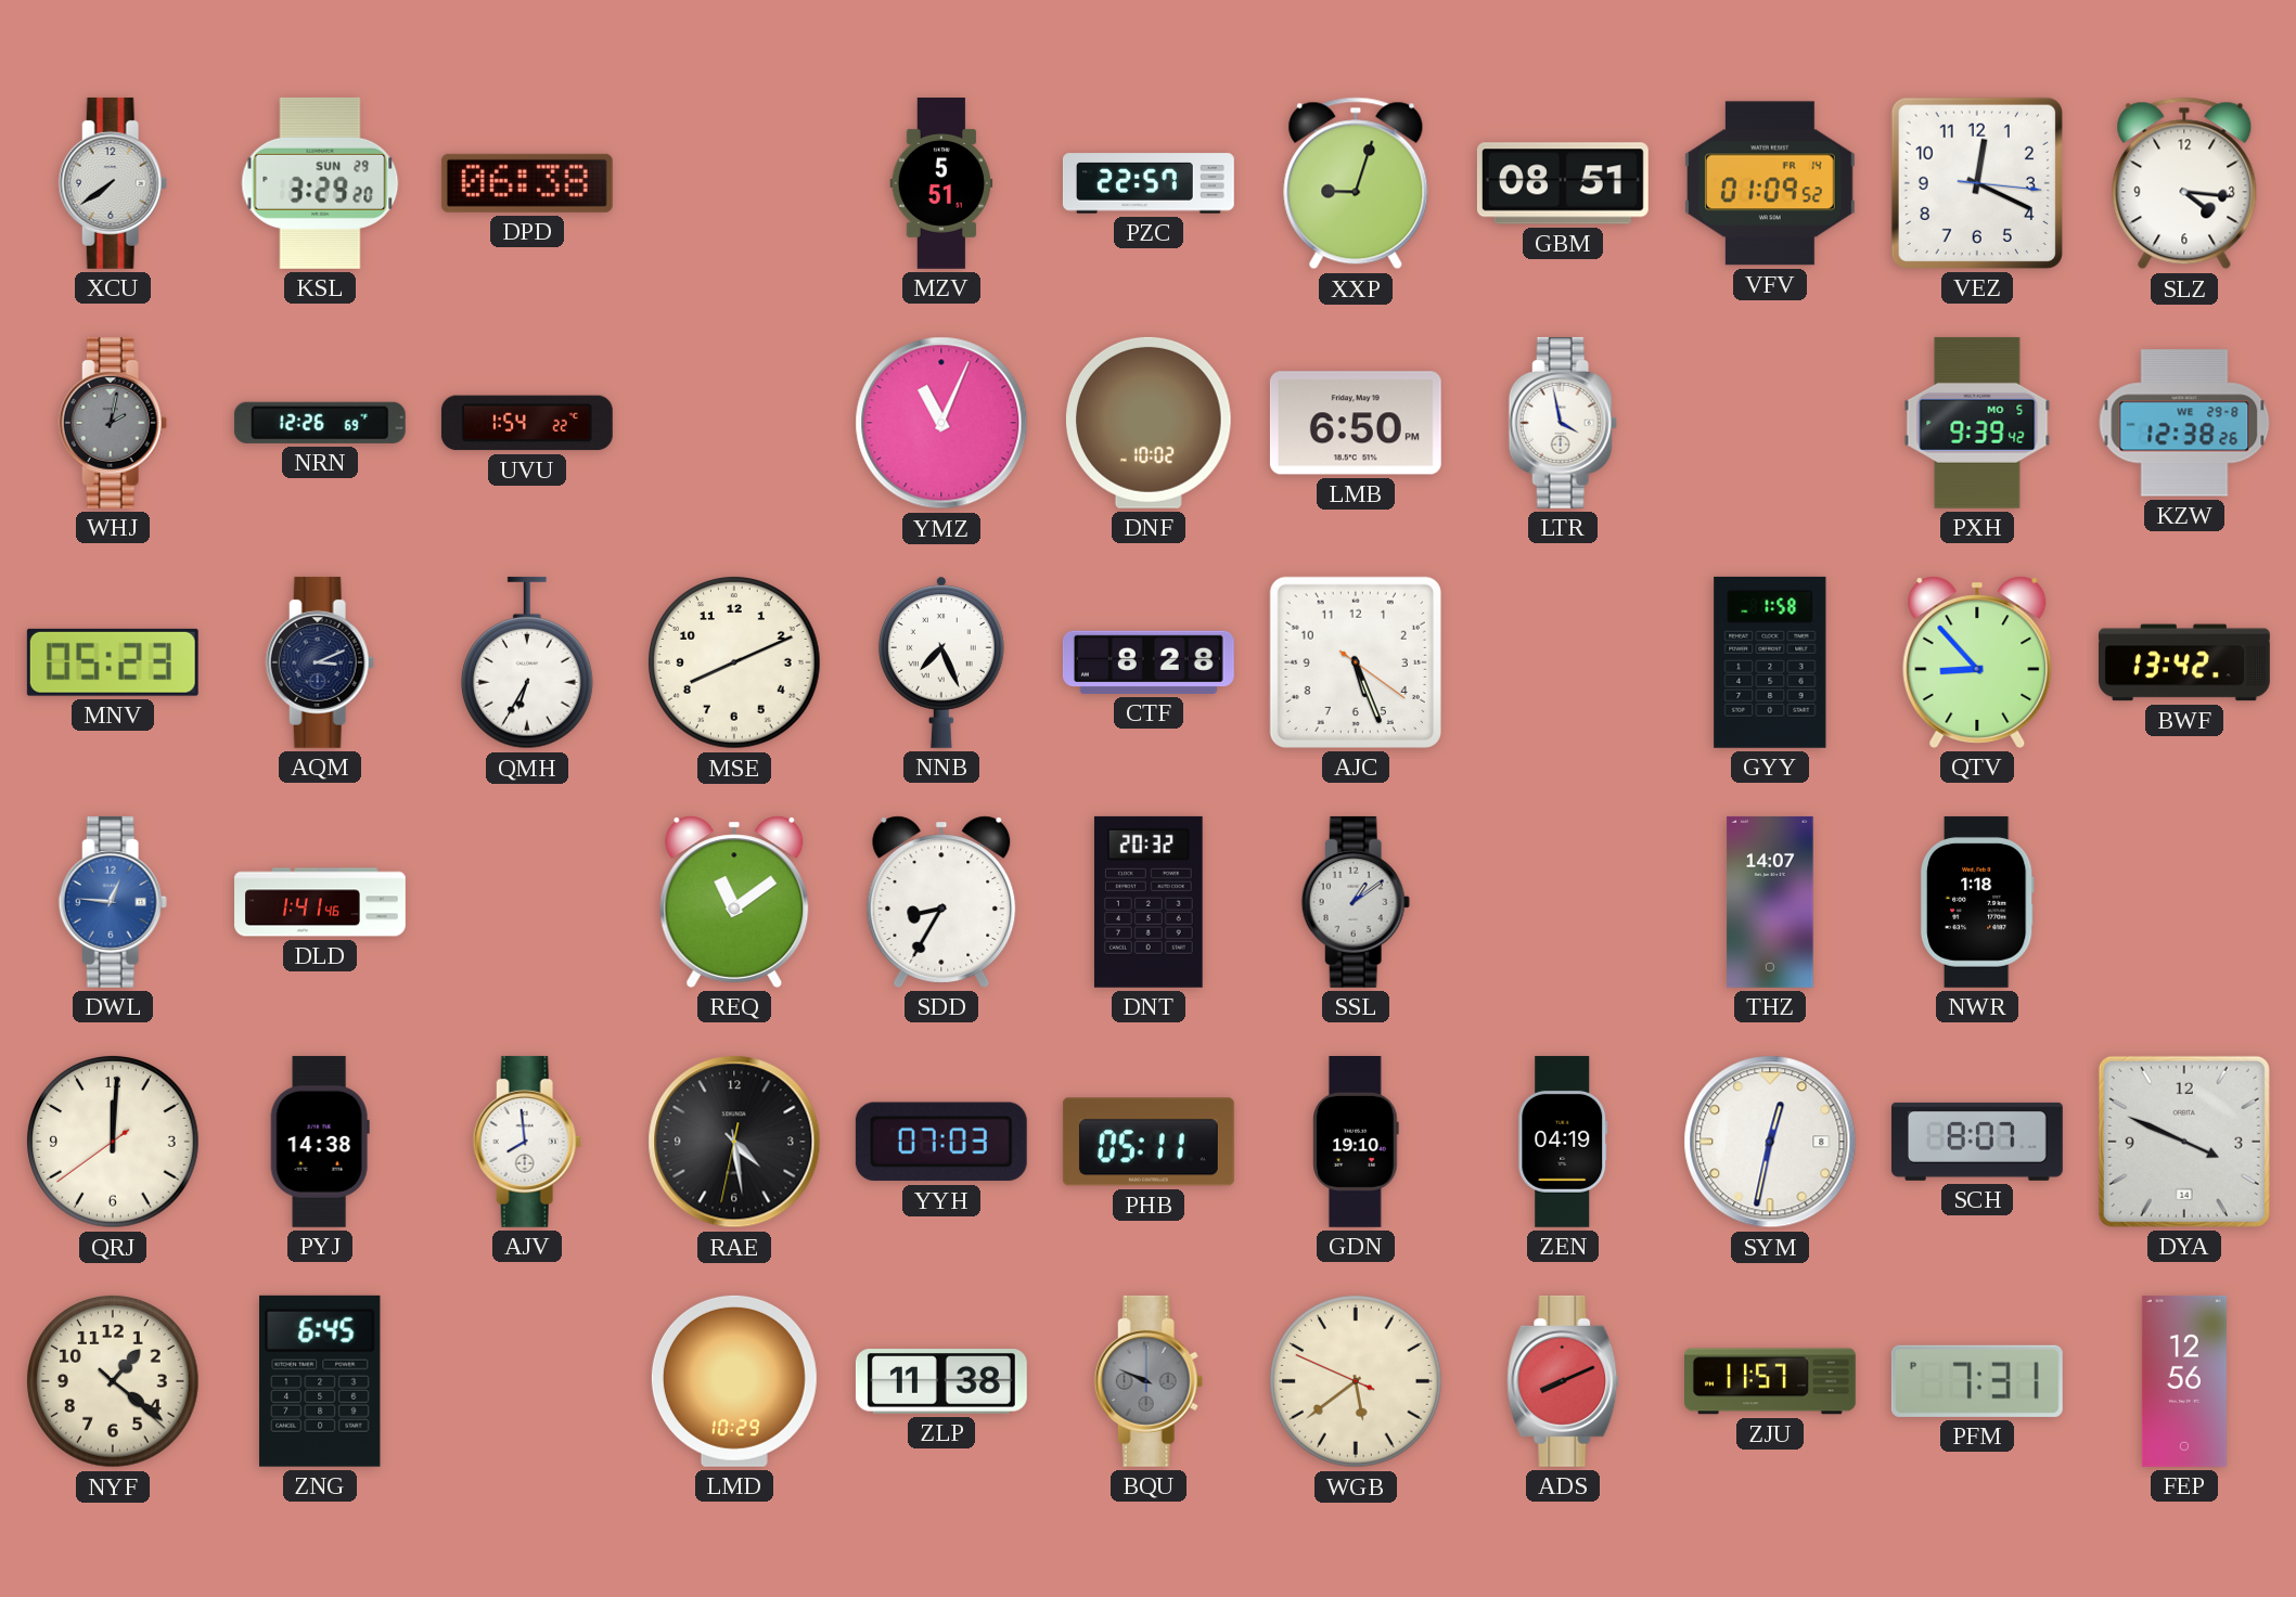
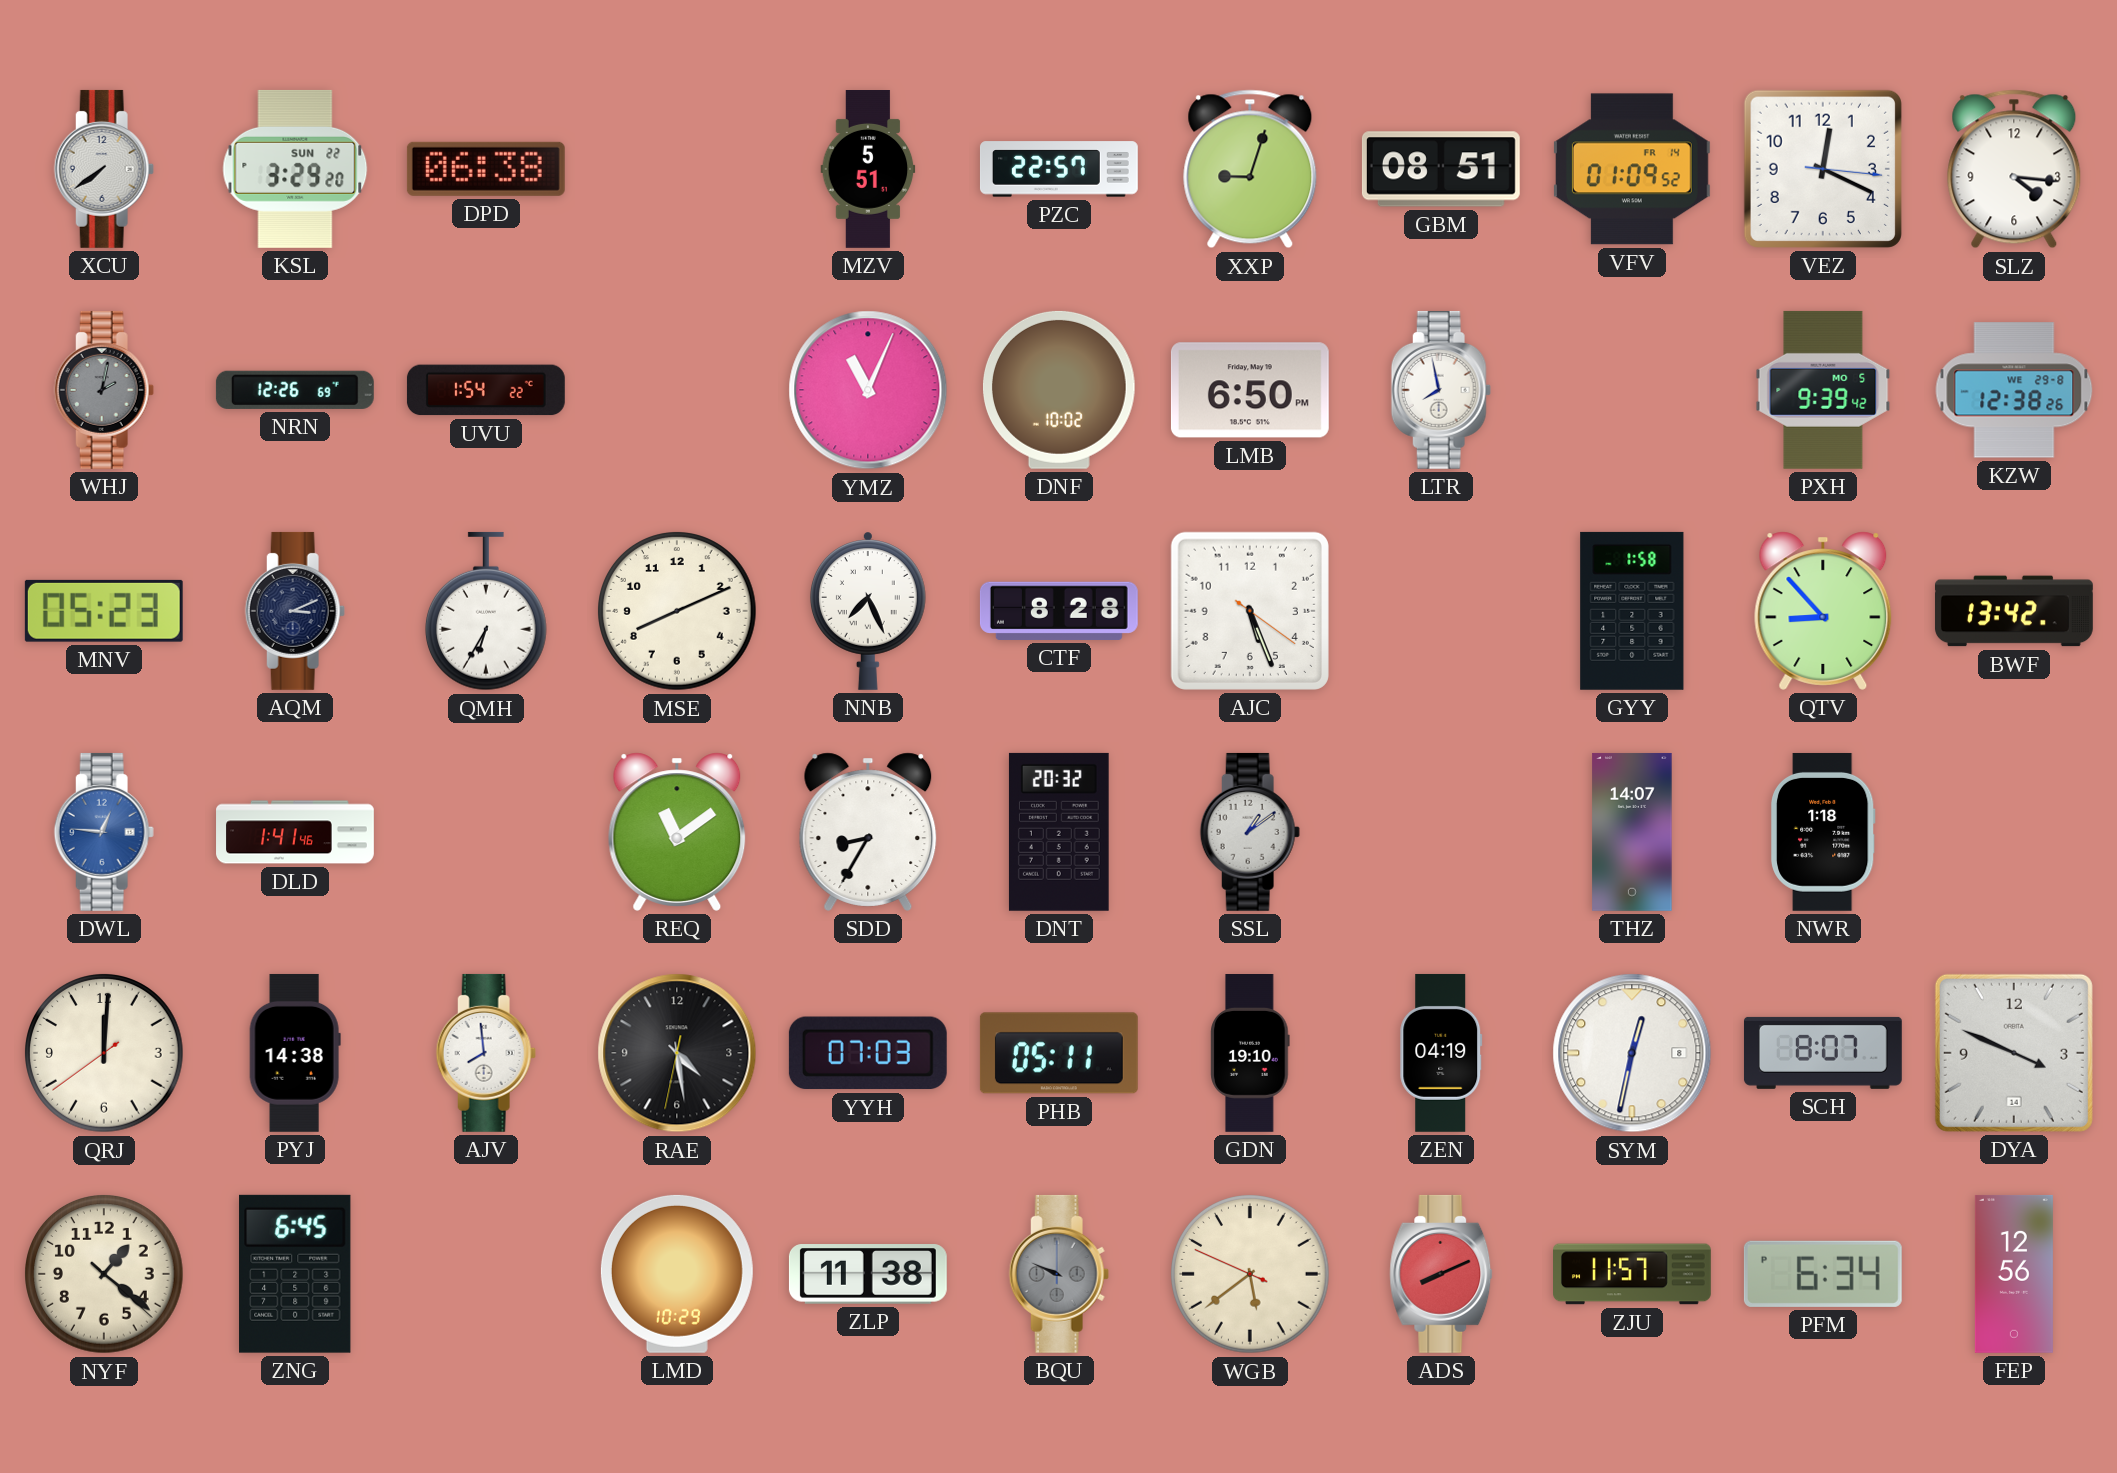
KSL date: SUN 29 -> SUN 22
LTR: 3:58 -> 7:58
PFM: 7:31 -> 6:34
